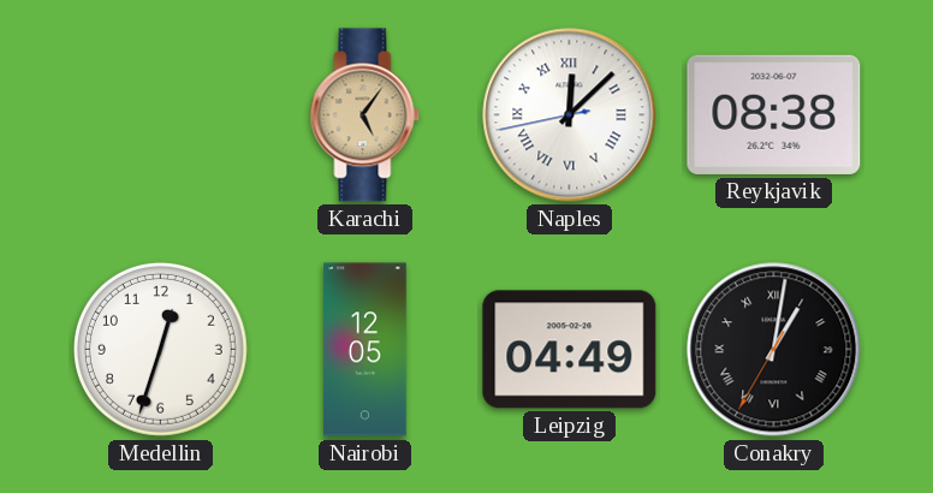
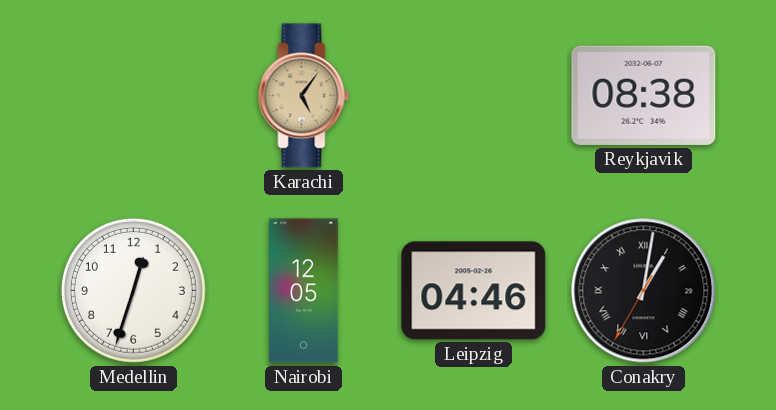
Naples: 12:07 -> none
Leipzig: 04:49 -> 04:46
